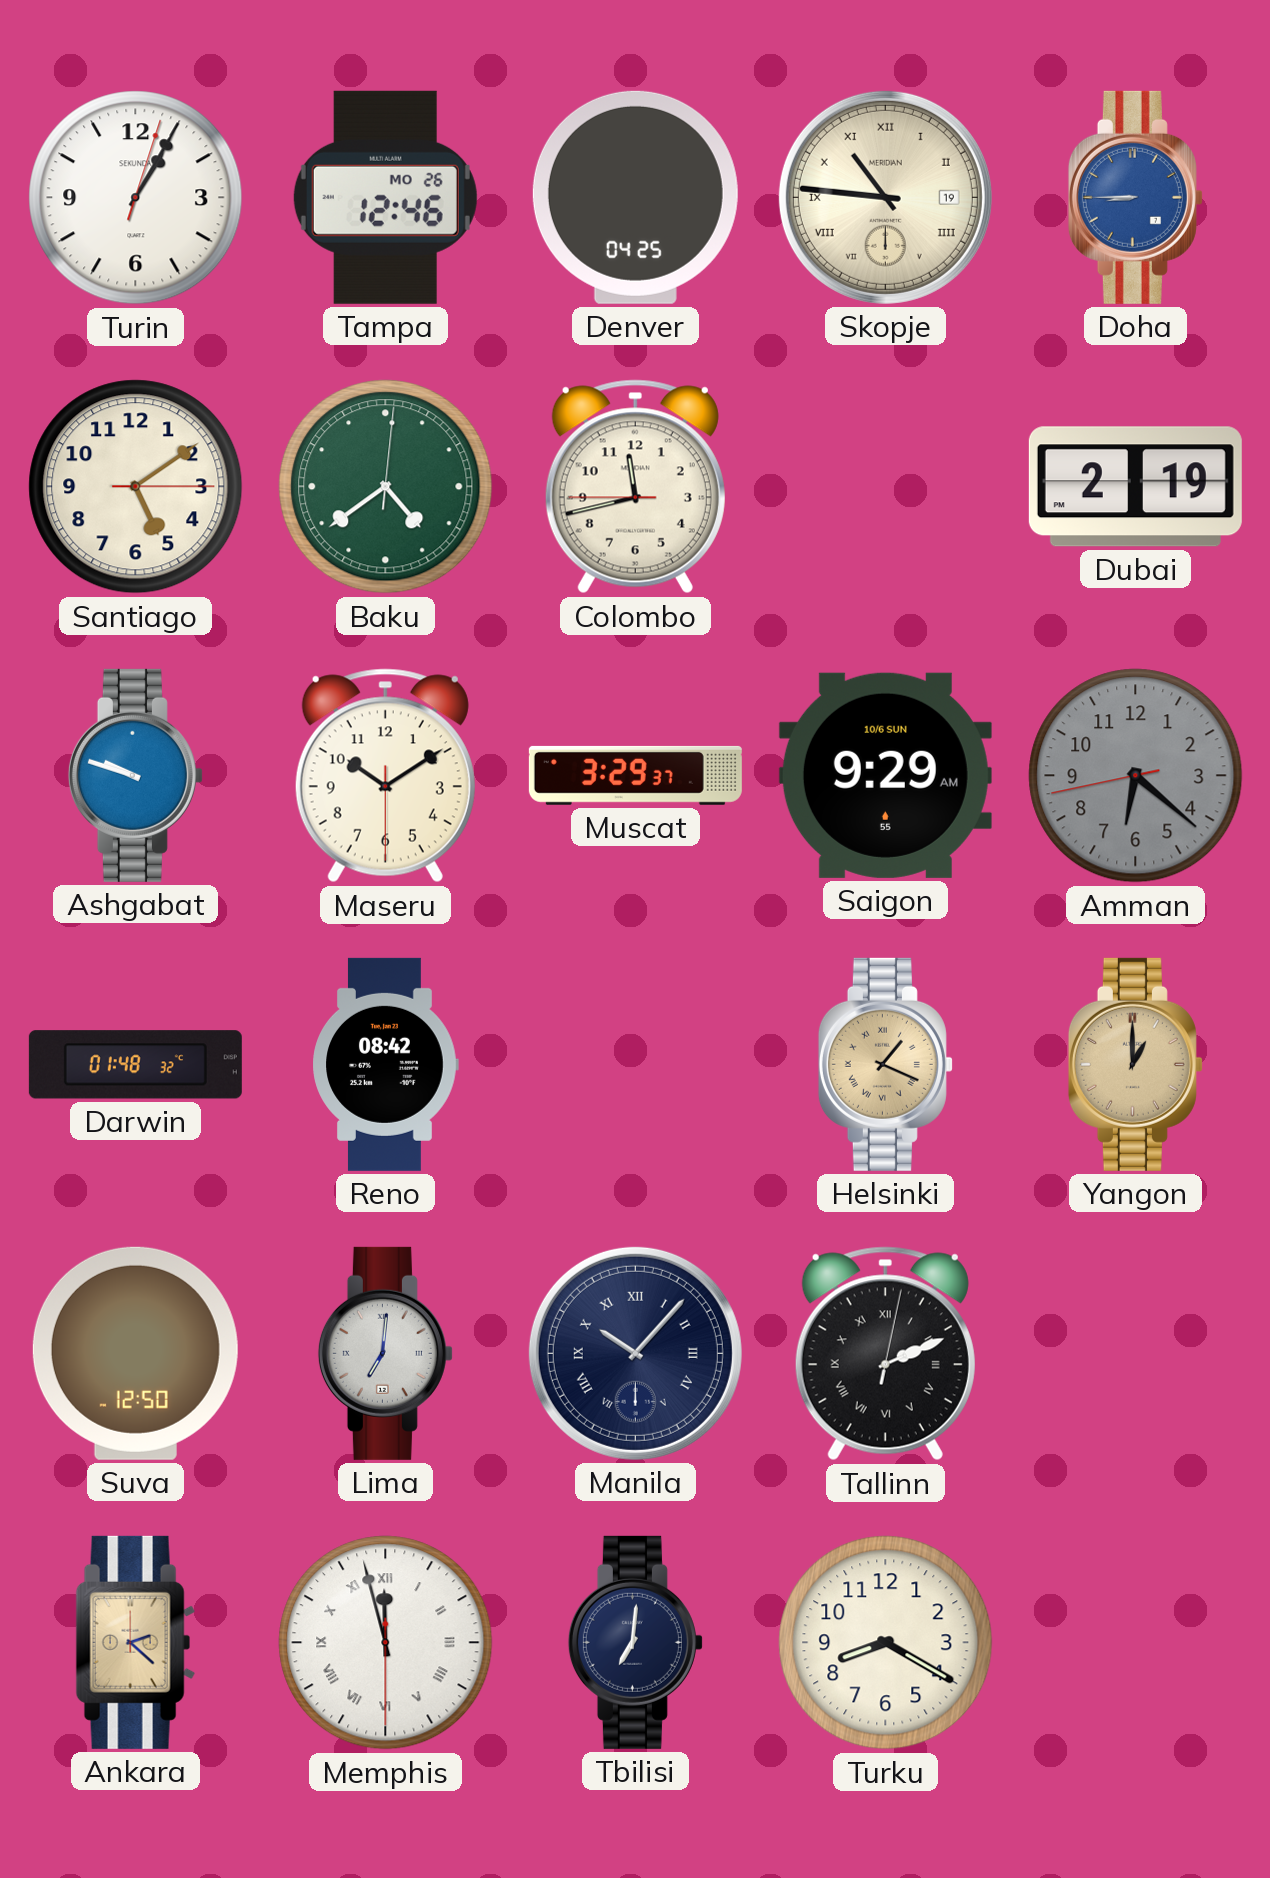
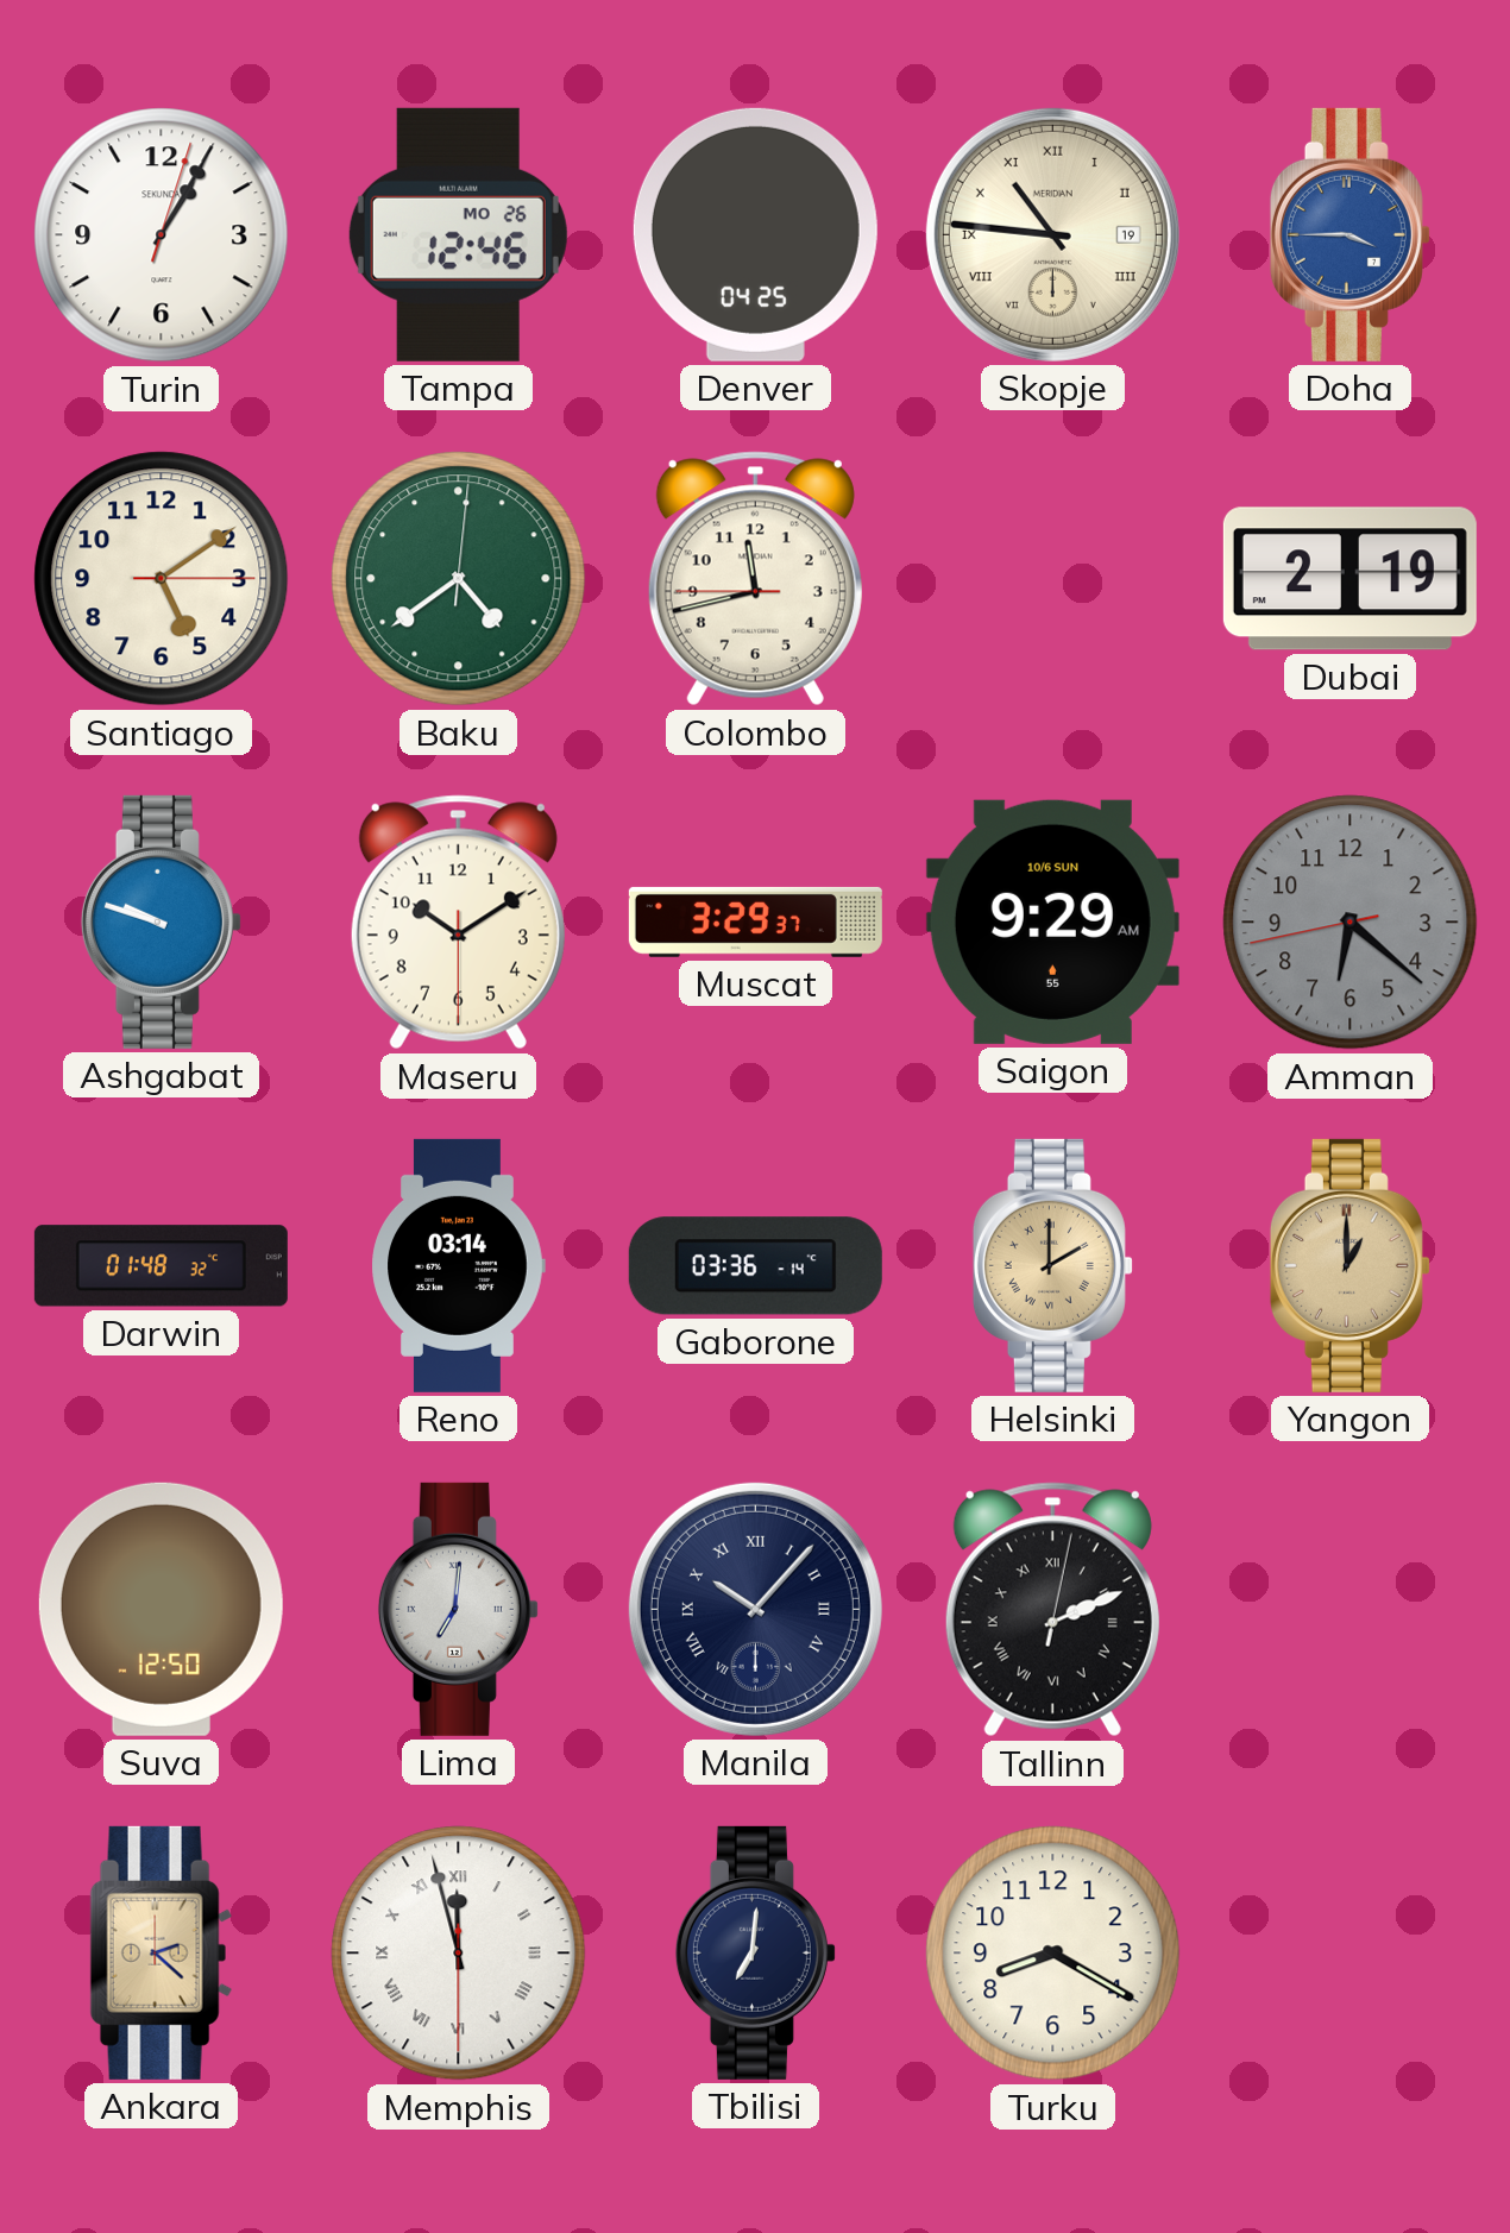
Doha: 8:45 -> 3:45
Reno: 08:42 -> 03:14
Gaborone: none -> 03:36
Helsinki: 1:19 -> 2:00
